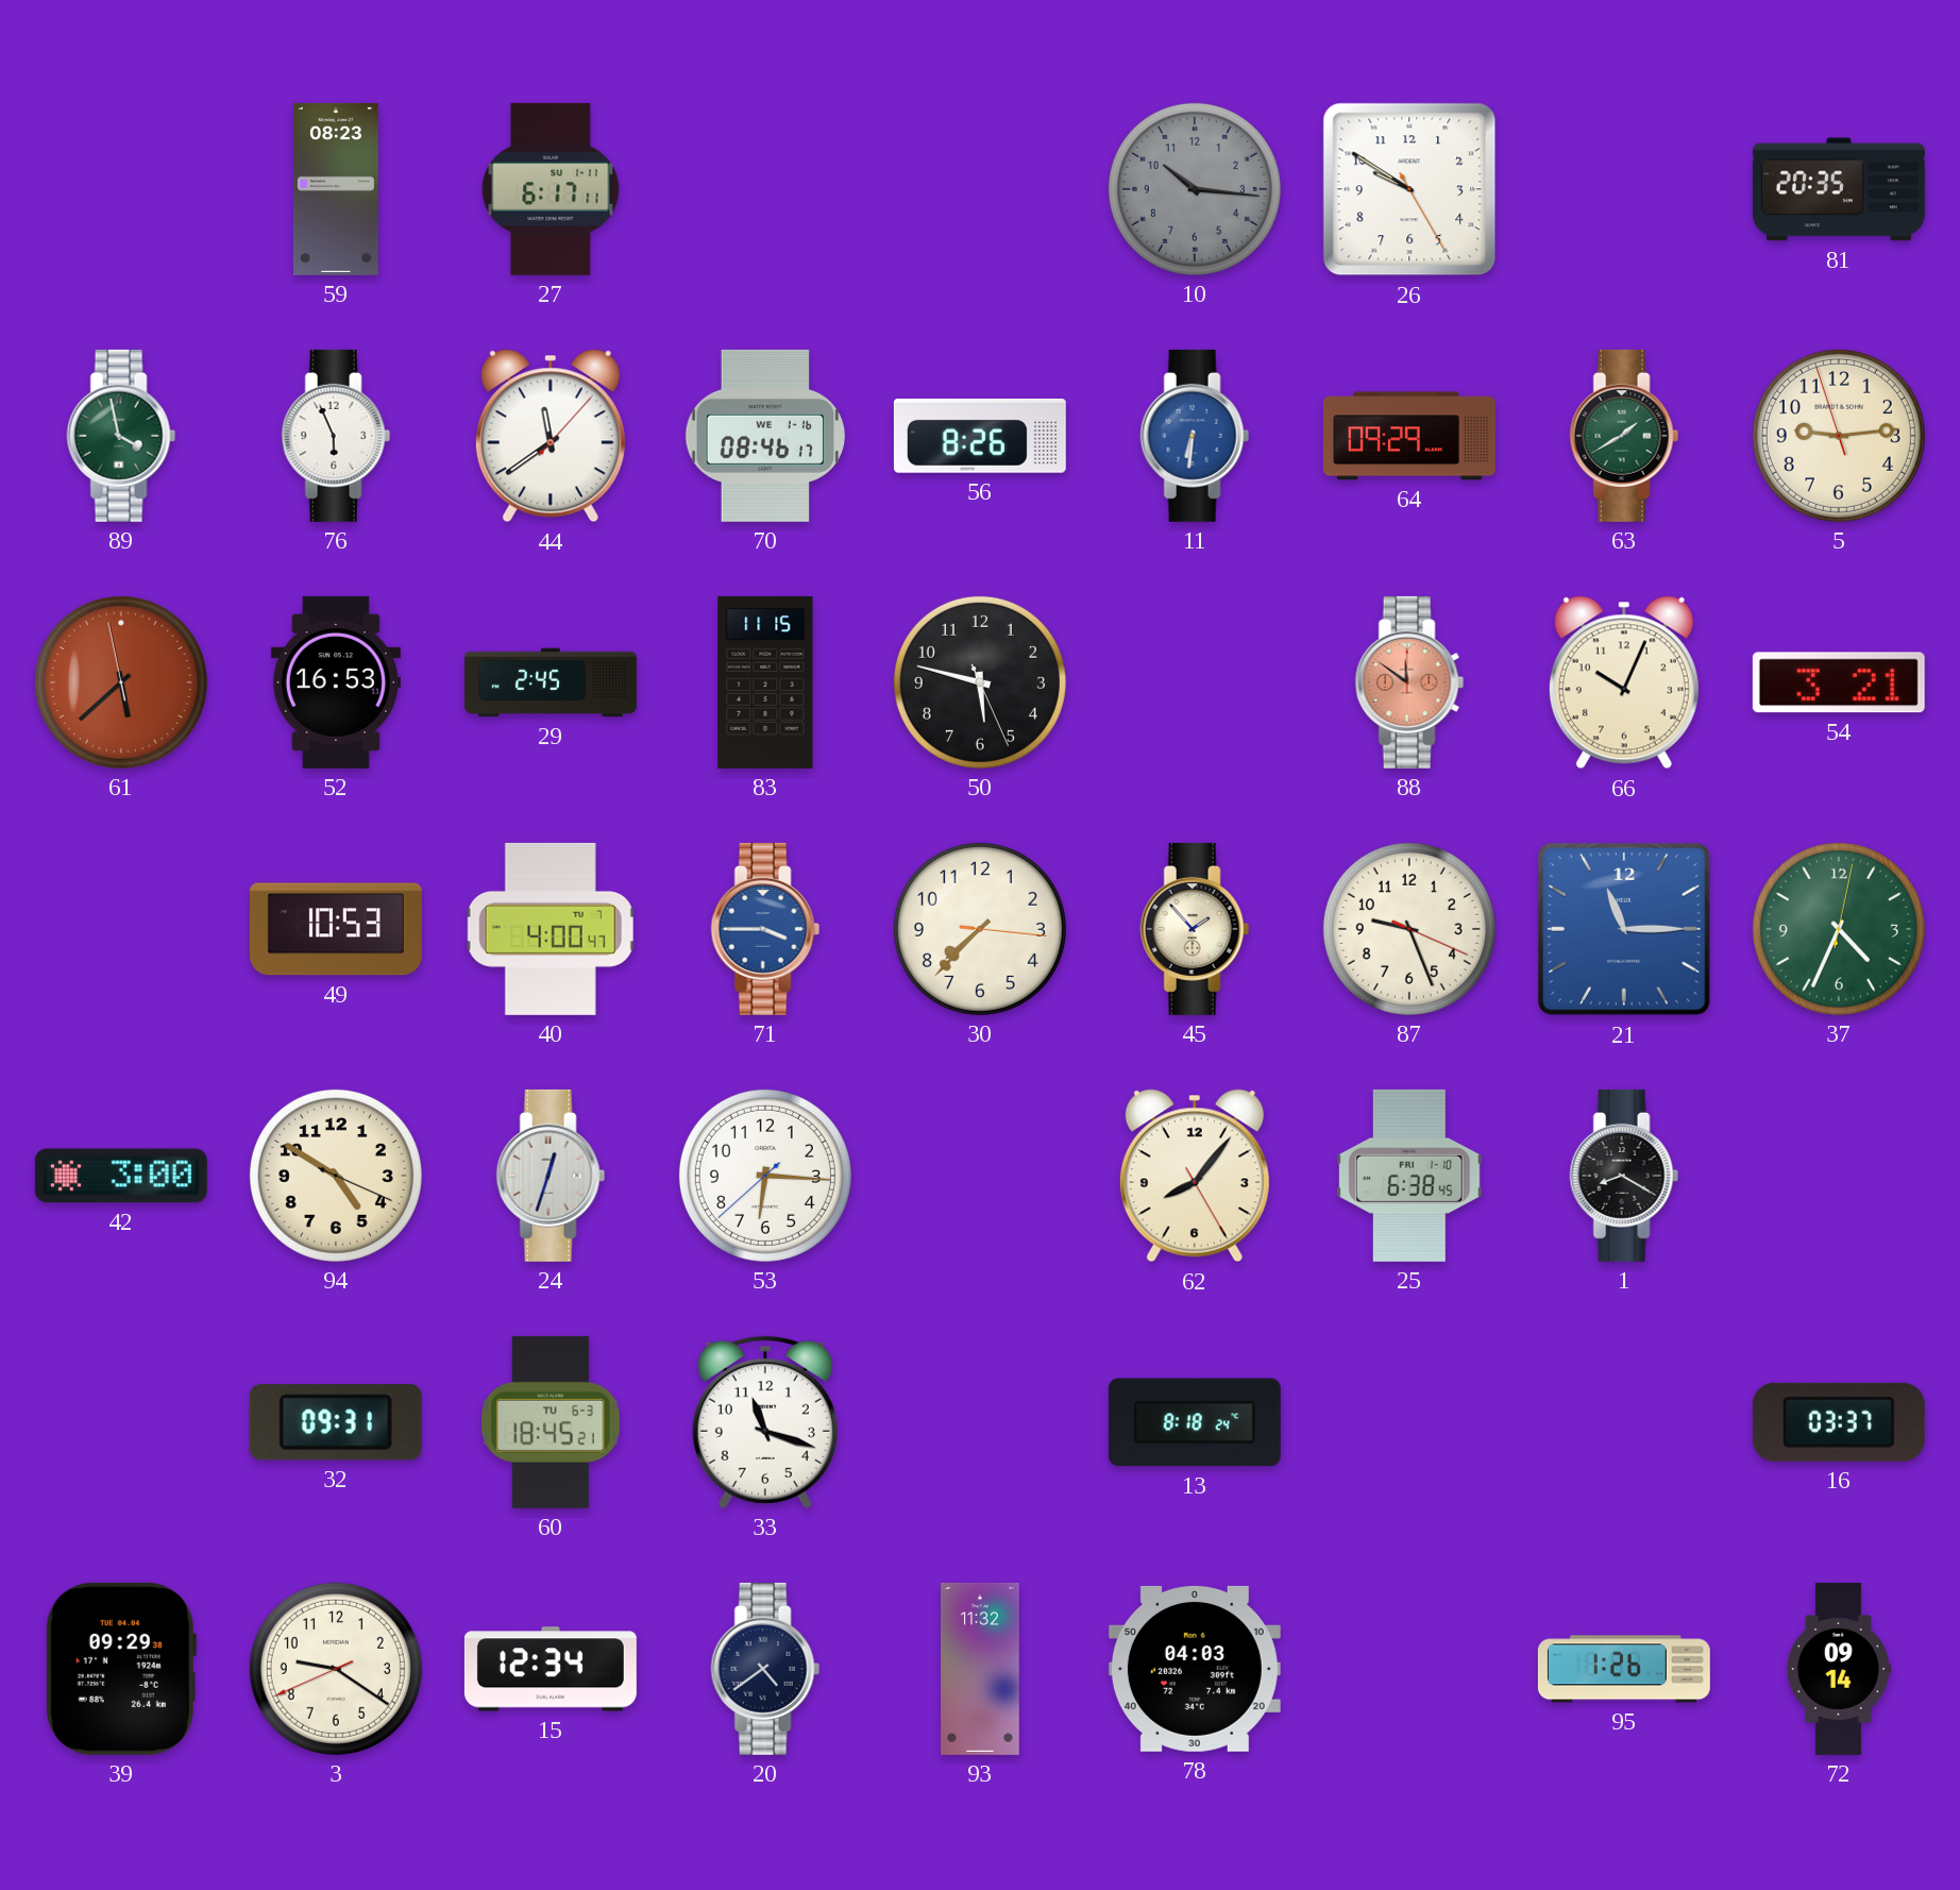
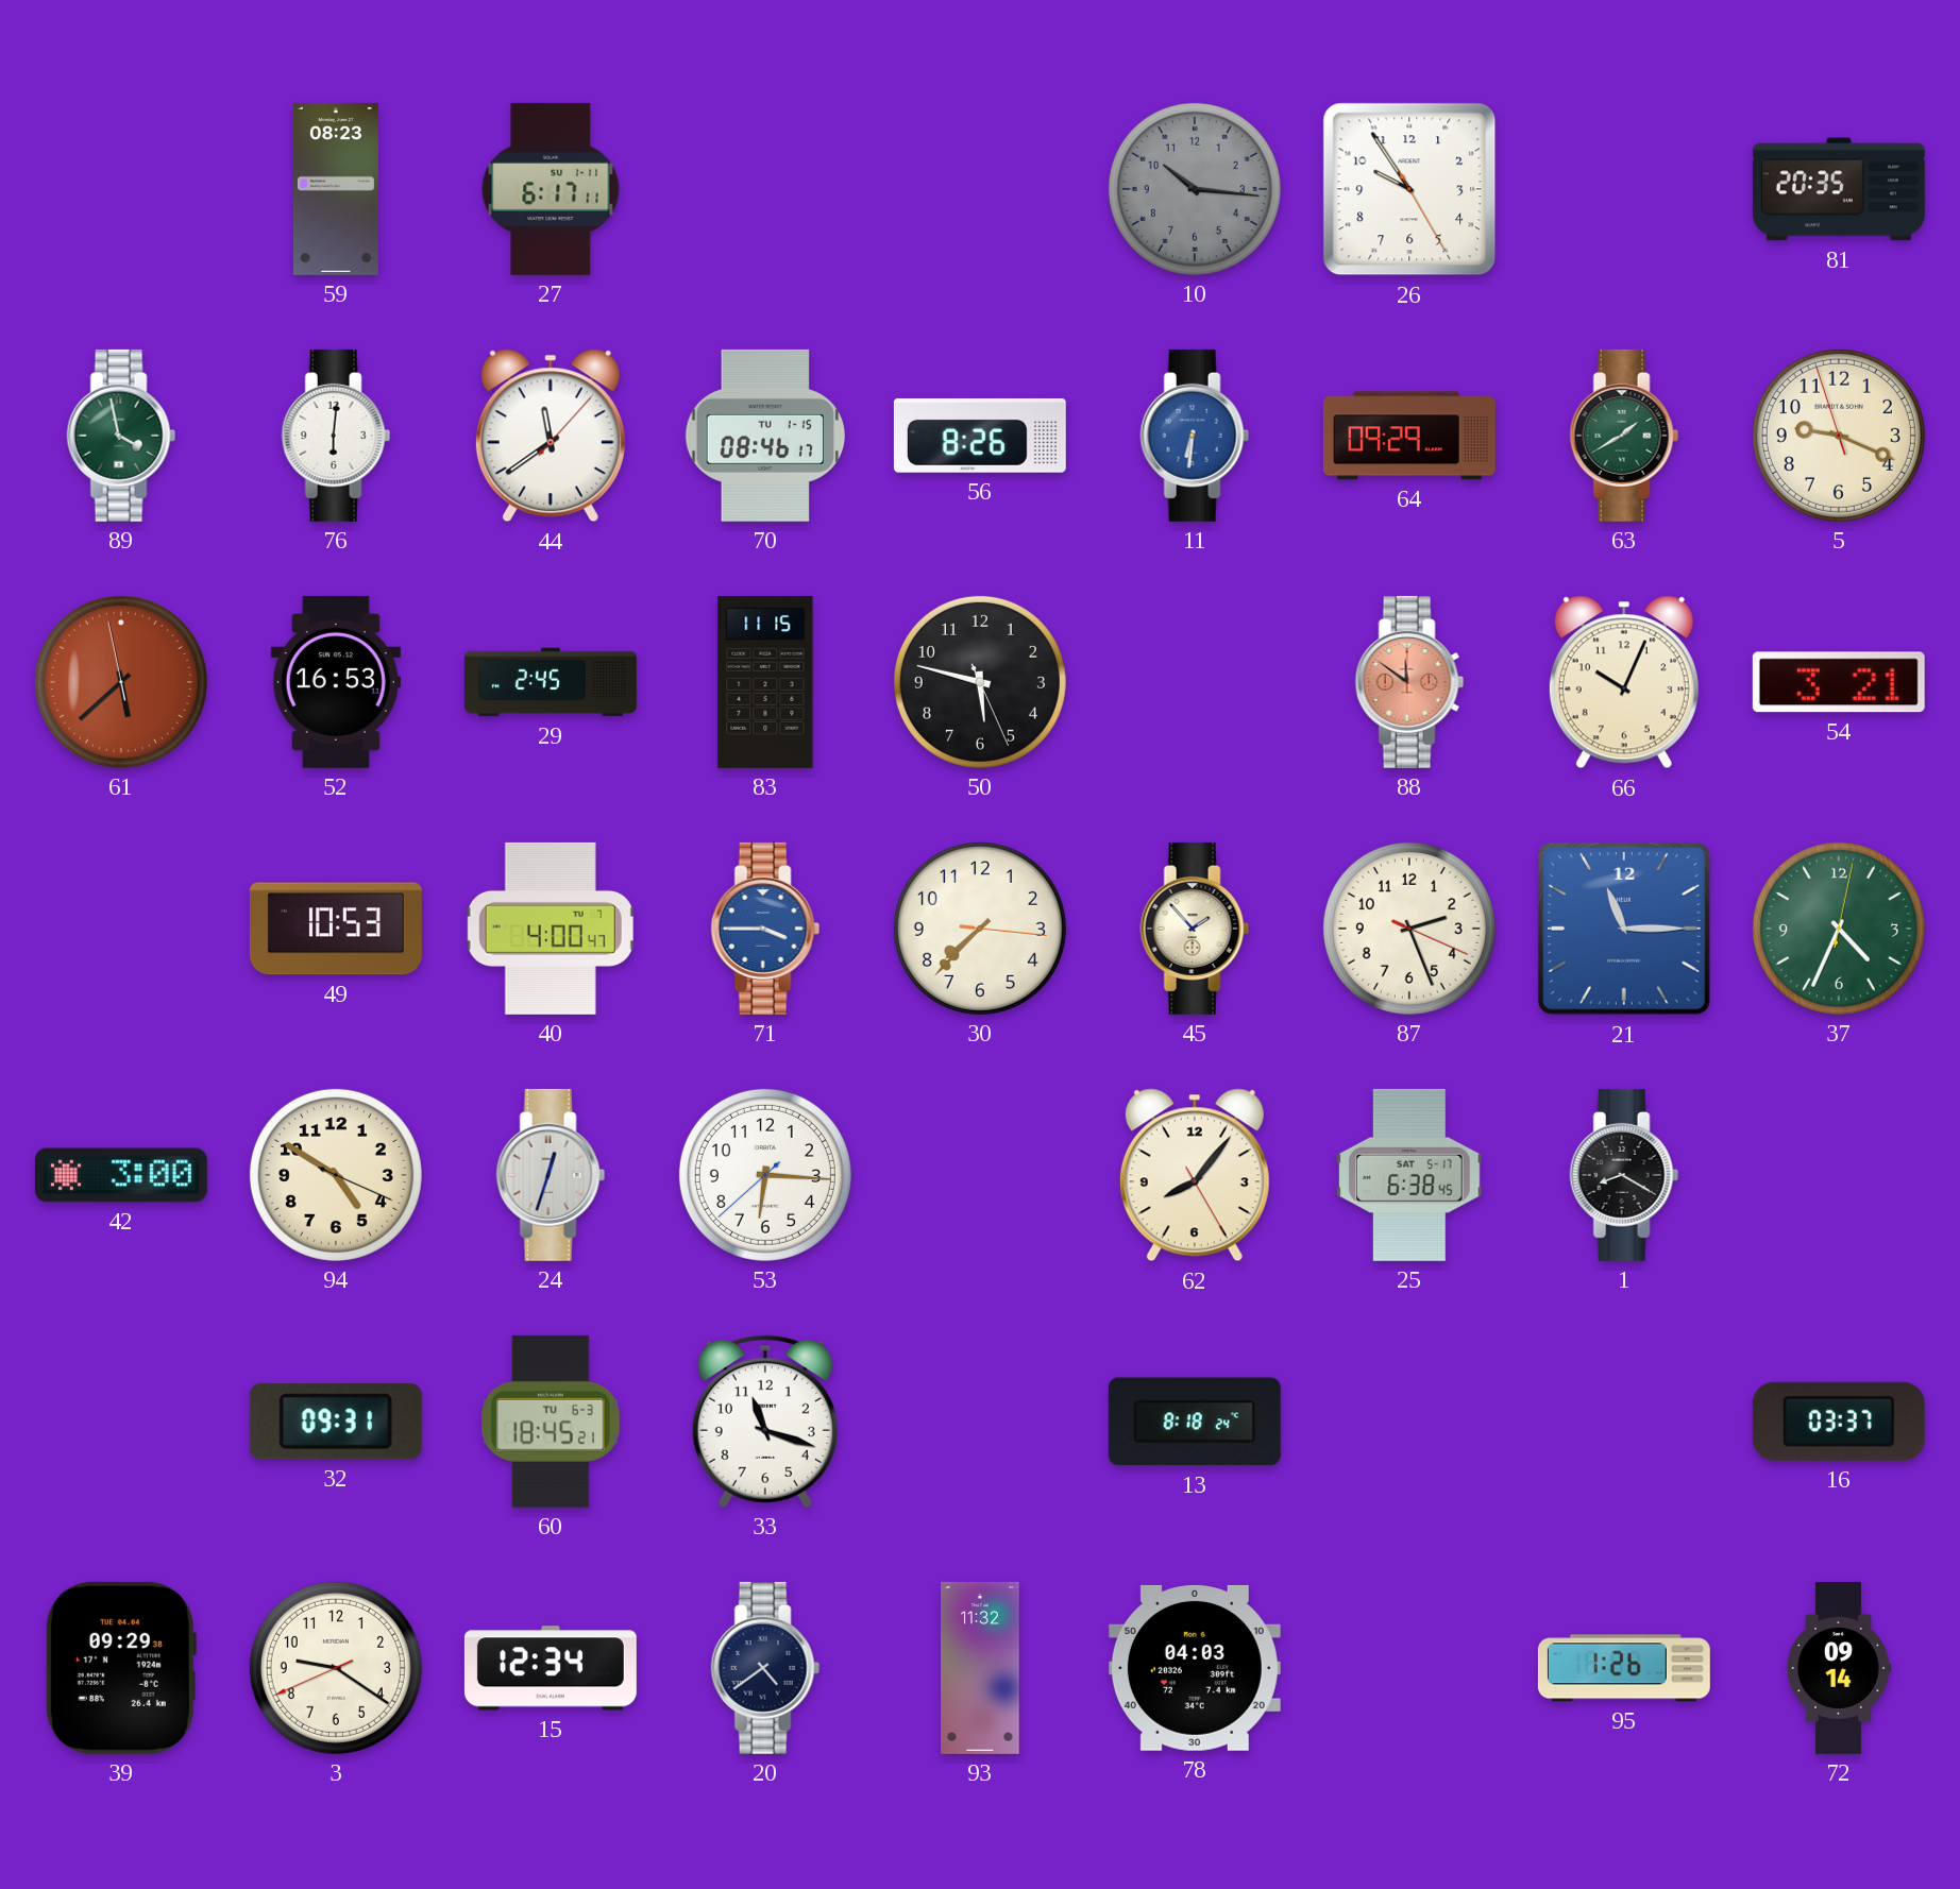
26: 9:50 -> 9:54
76: 5:56 -> 6:01
70 date: WE 1-16 -> TU 1-15
5: 9:13 -> 9:18
87: 9:26 -> 2:26
25 date: FRI 1-10 -> SAT 5-17
